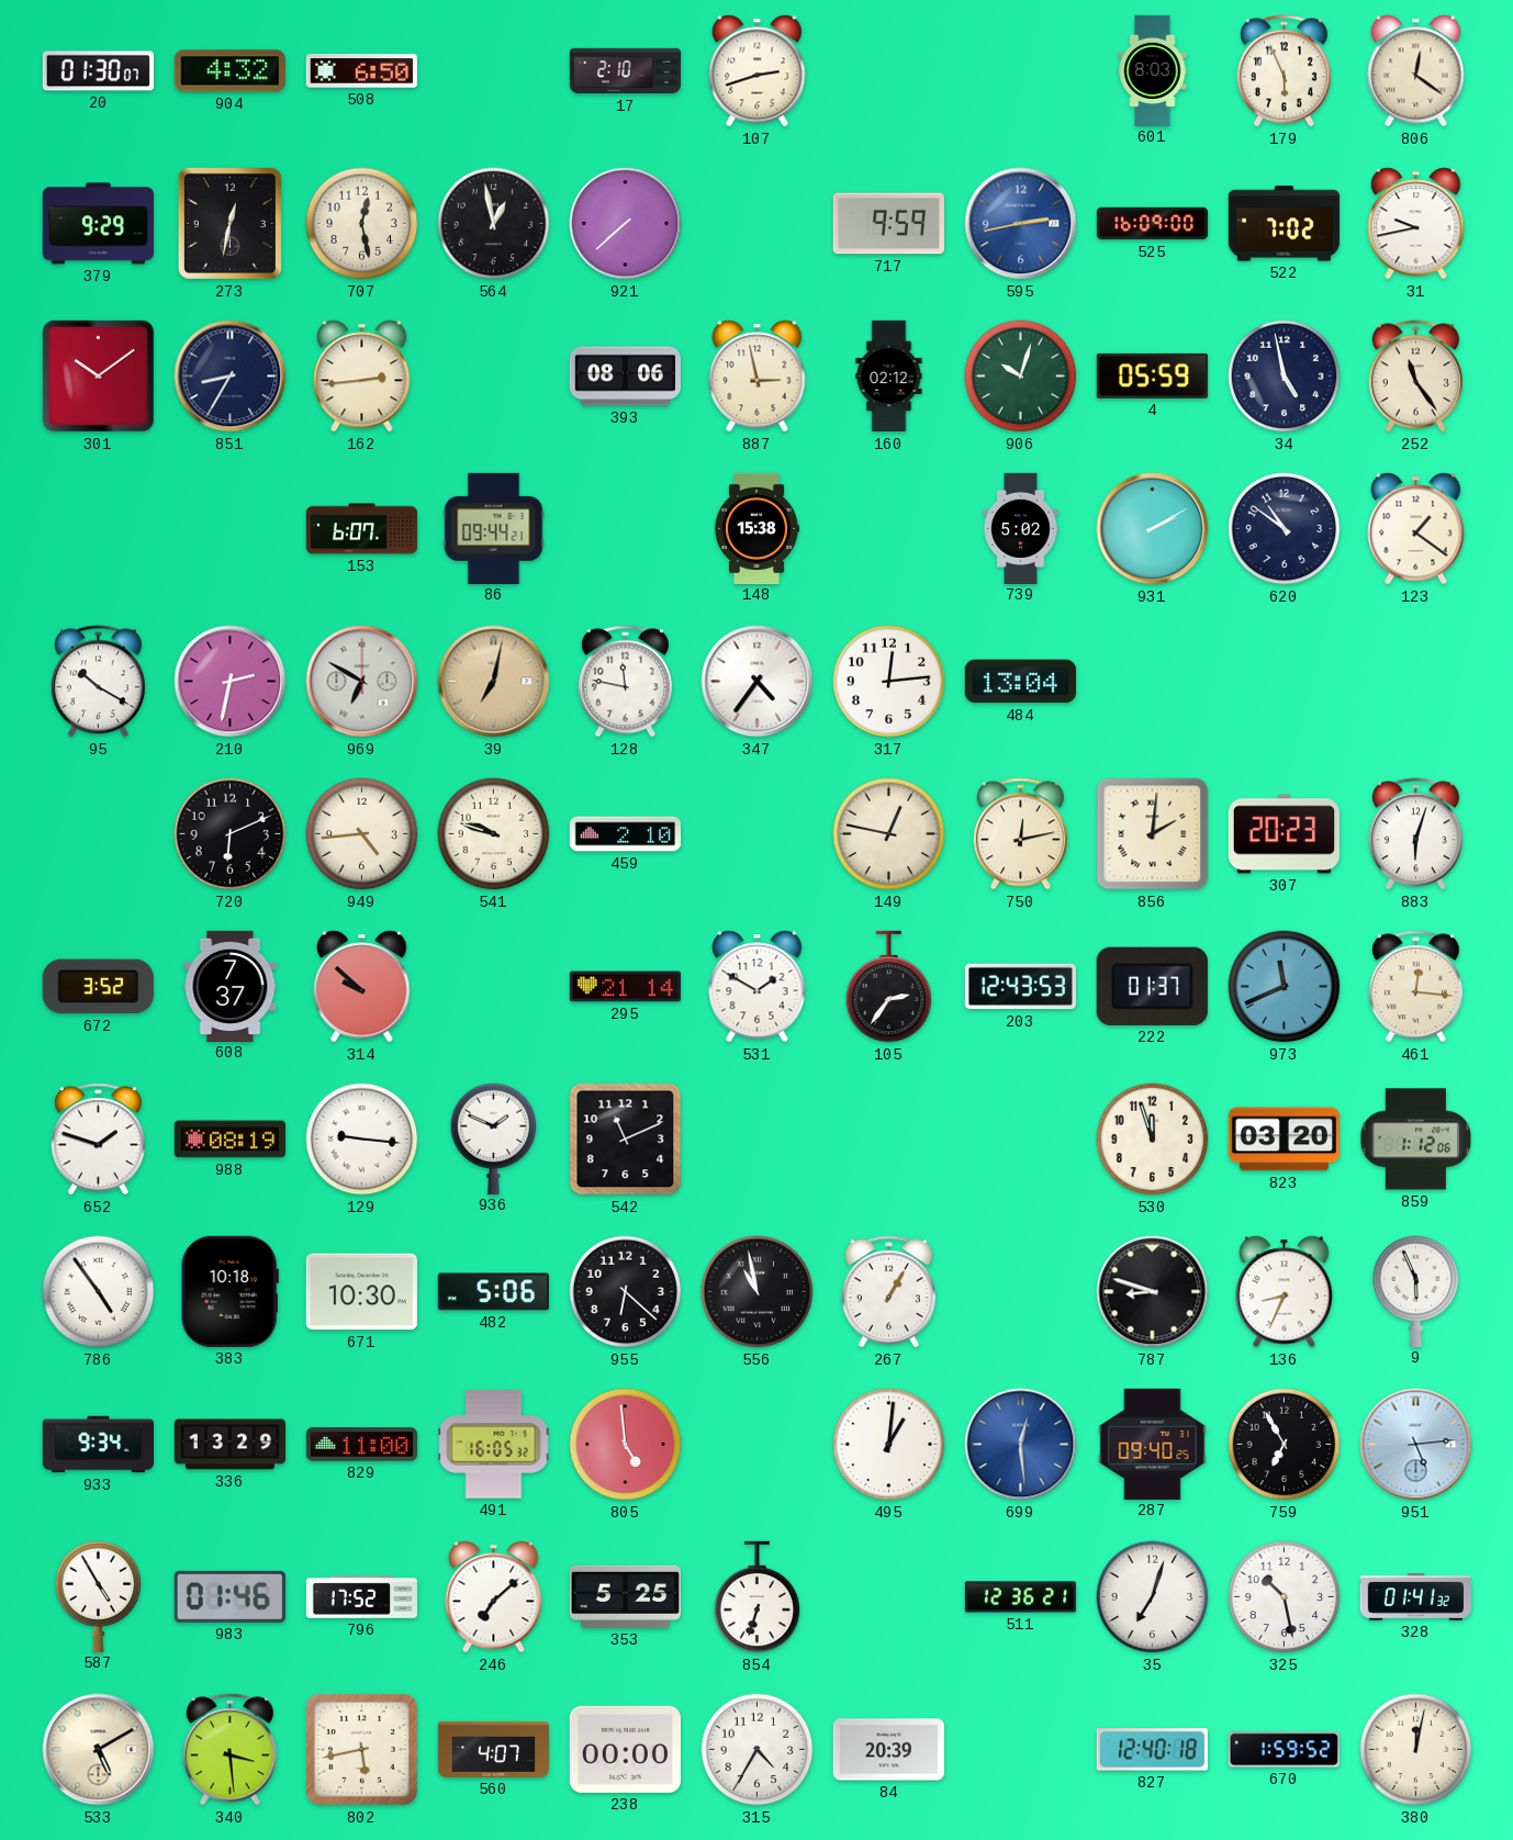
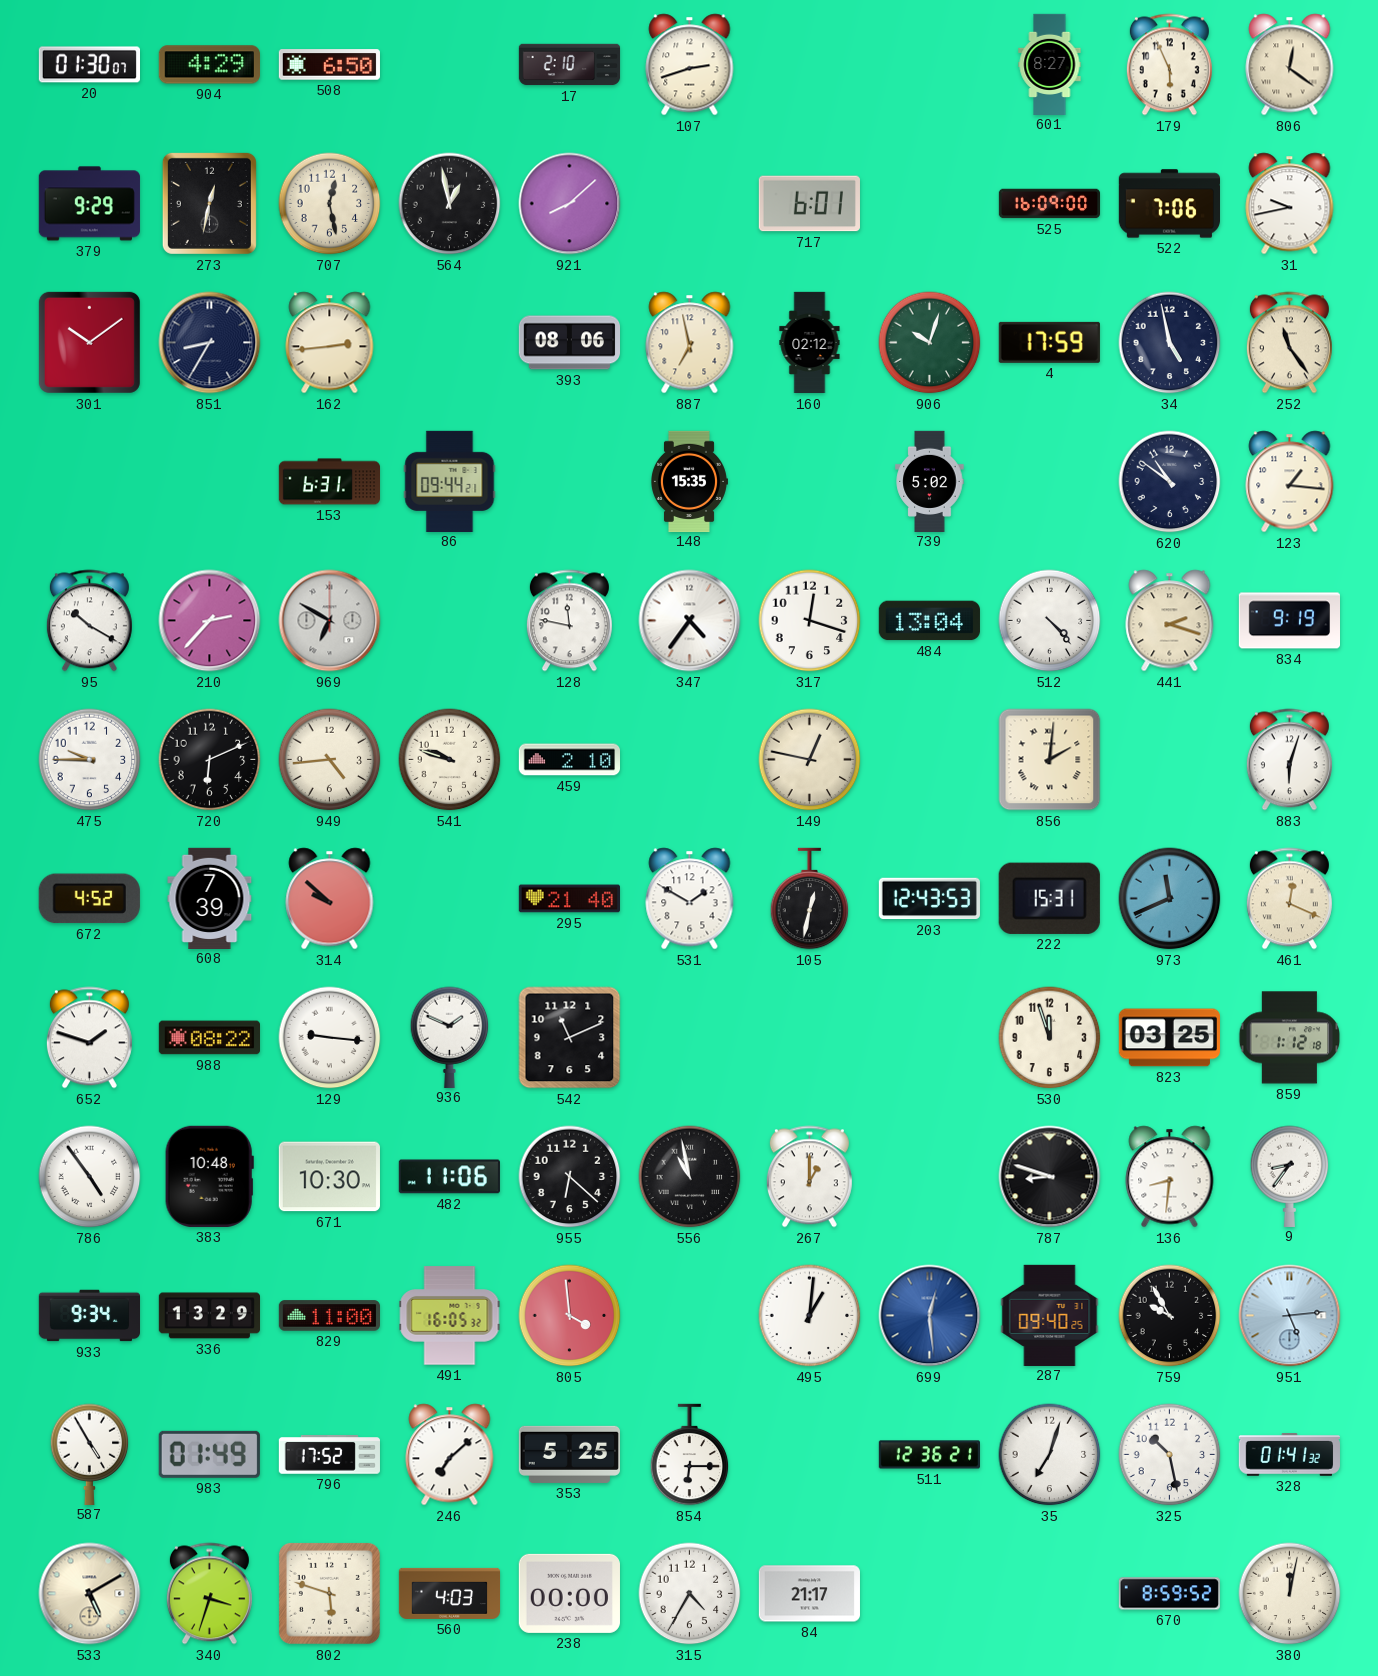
904: 4:32 -> 4:29
601: 8:03 -> 8:27
921: 7:38 -> 8:08
717: 9:59 -> 6:01
595: 2:43 -> none
522: 7:02 -> 7:06
887: 2:58 -> 6:58
4: 05:59 -> 17:59
153: 6:07 -> 6:31
148: 15:38 -> 15:35
931: 2:10 -> none
123: 1:21 -> 1:16
210: 2:32 -> 2:37
39: 7:02 -> none
317: 12:14 -> 12:18
512: none -> 4:23
441: none -> 2:18
834: none -> 9:19
475: none -> 9:45
750: 12:13 -> none
307: 20:23 -> none
672: 3:52 -> 4:52
608: 7:37 -> 7:39
295: 21:14 -> 21:40
105: 2:36 -> 12:32
222: 01:37 -> 15:31
461: 12:16 -> 12:19
988: 08:19 -> 08:22
823: 03:20 -> 03:25
859: 1:12:06 -> 1:12:18
383: 10:18 -> 10:48
482: 5:06 -> 11:06
267: 1:05 -> 1:00
136: 8:34 -> 8:31
9: 5:56 -> 8:36
805: 4:59 -> 3:59
759: 6:55 -> 9:55
983: 01:46 -> 01:49
854: 6:33 -> 6:15
340: 3:29 -> 3:33
802: 5:43 -> 5:48
560: 4:07 -> 4:03
84: 20:39 -> 21:17
827: 12:40 -> none
670: 1:59 -> 8:59
